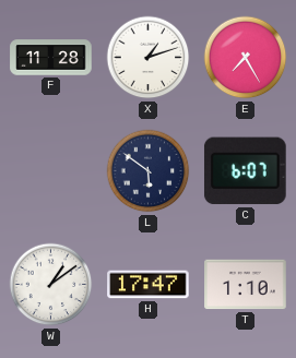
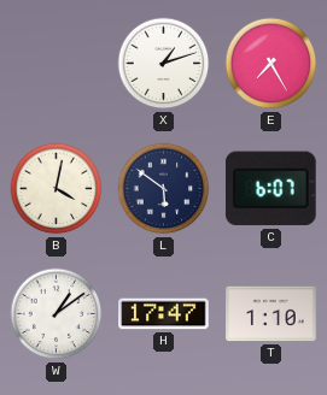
F: 11:28 -> none
B: none -> 4:02
